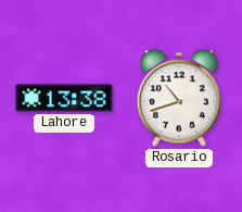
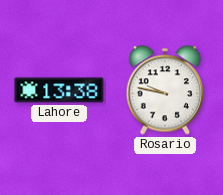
Rosario: 10:42 -> 9:47
